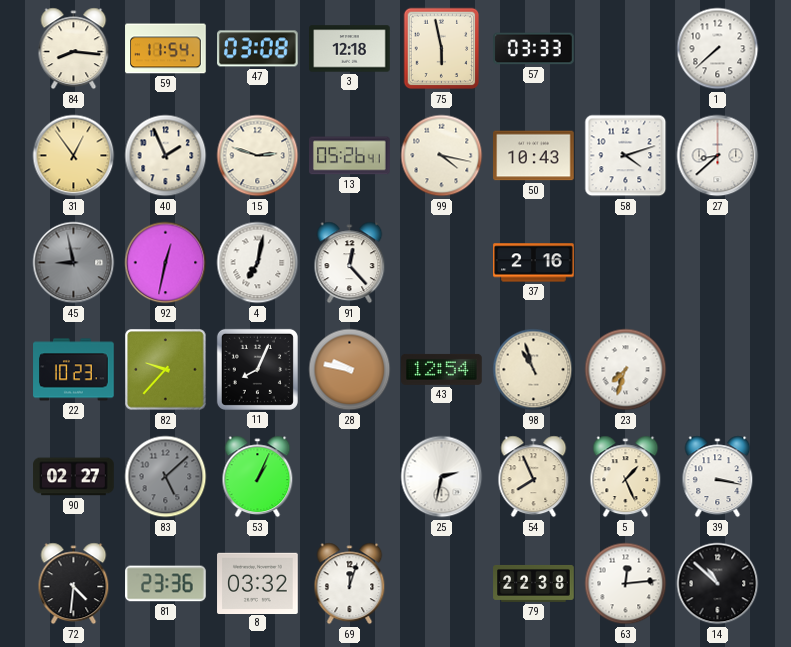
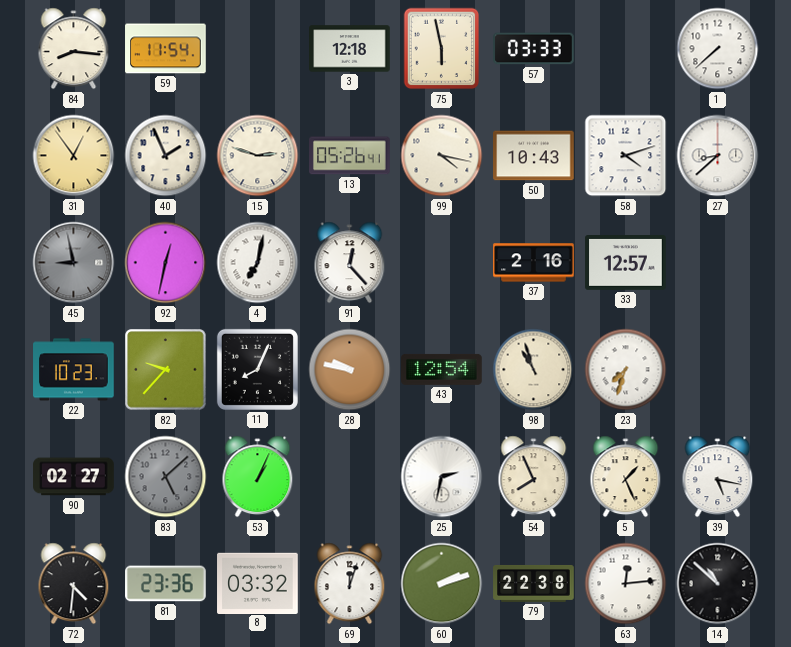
47: 03:08 -> none
33: none -> 12:57
39: 3:17 -> 5:17
60: none -> 2:12
